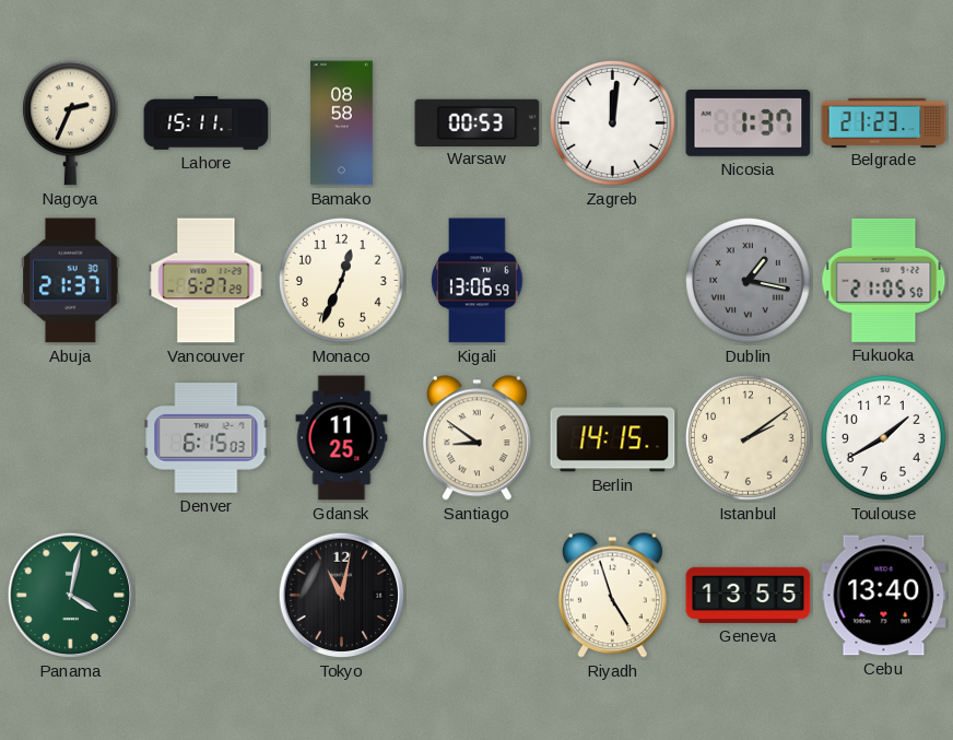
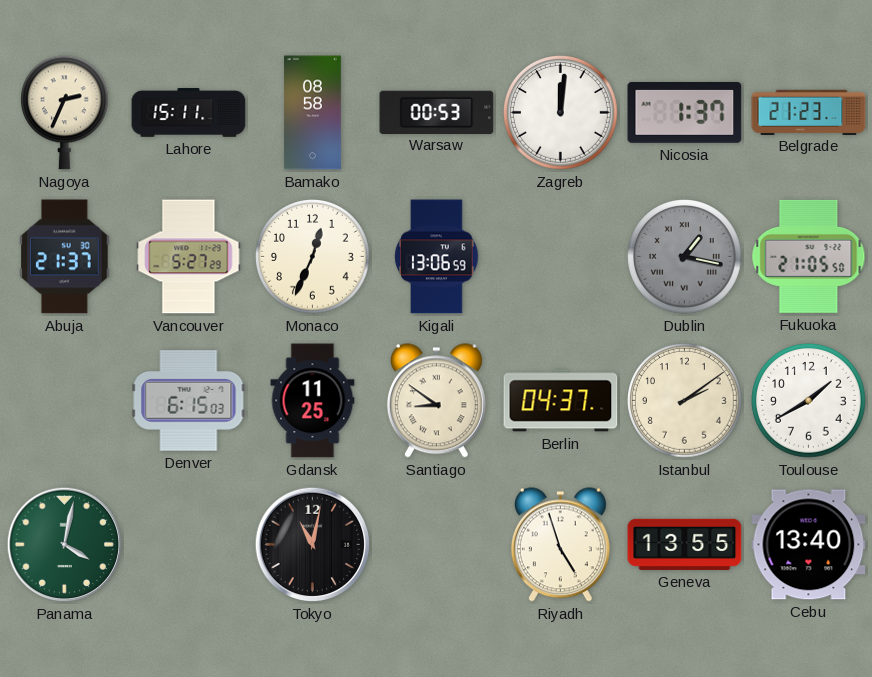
Berlin: 14:15 -> 04:37
